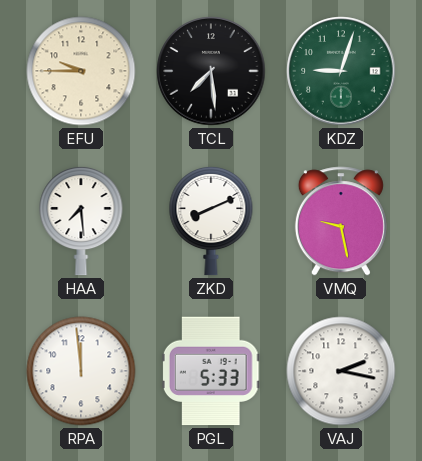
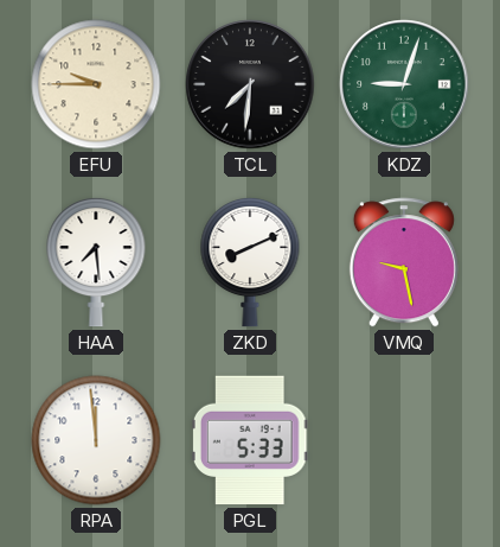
TCL: 7:29 -> 7:31
VAJ: 2:17 -> none
